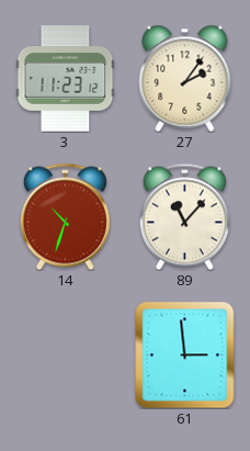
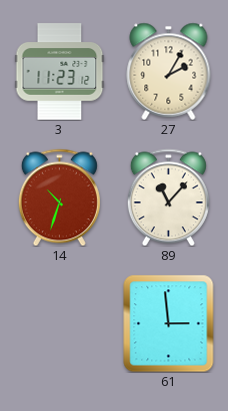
27: 2:06 -> 2:05
